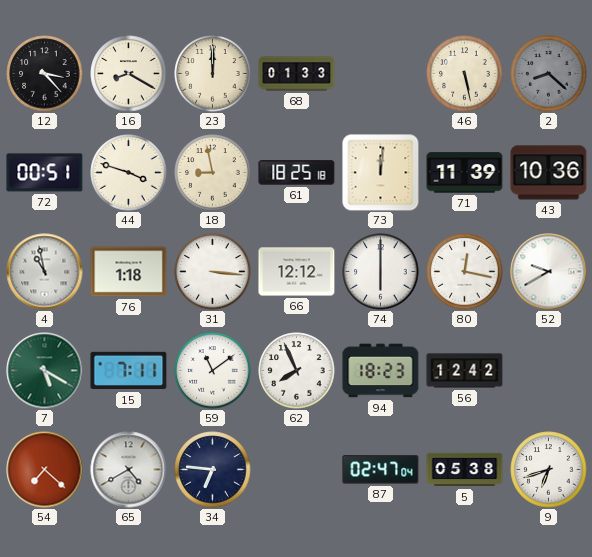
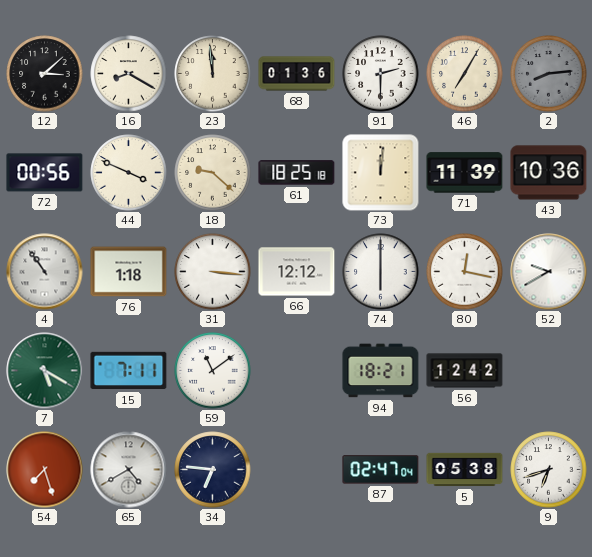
12: 3:23 -> 3:08
23: 12:00 -> 11:59
68: 01:33 -> 01:36
91: none -> 2:30
46: 5:28 -> 7:05
2: 8:22 -> 8:14
72: 00:51 -> 00:56
44: 3:48 -> 3:49
18: 8:58 -> 9:22
4: 10:58 -> 10:54
62: 7:56 -> none
94: 18:23 -> 18:21
54: 7:22 -> 7:27
